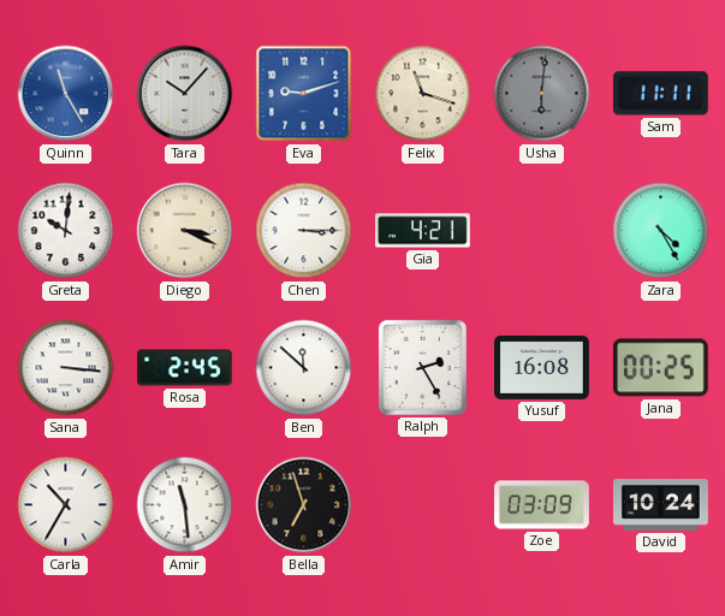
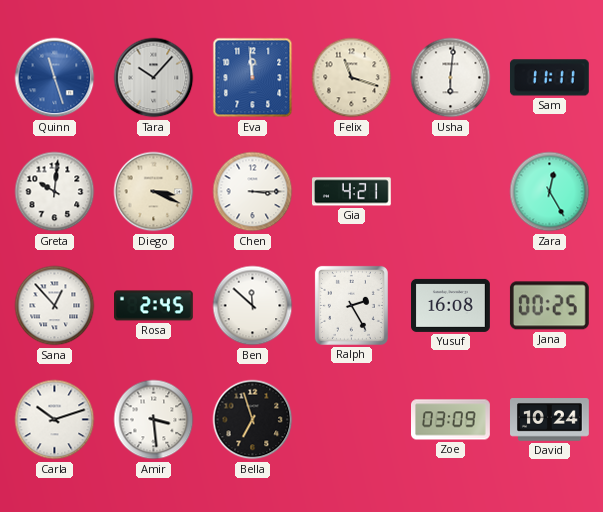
Quinn: 11:25 -> 11:27
Eva: 9:12 -> 11:59
Usha dial: grey -> white
Zara: 4:25 -> 12:25
Sana: 3:16 -> 12:53
Carla: 10:35 -> 10:12
Amir: 11:29 -> 3:29
